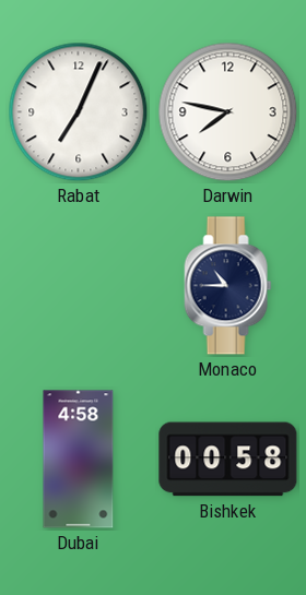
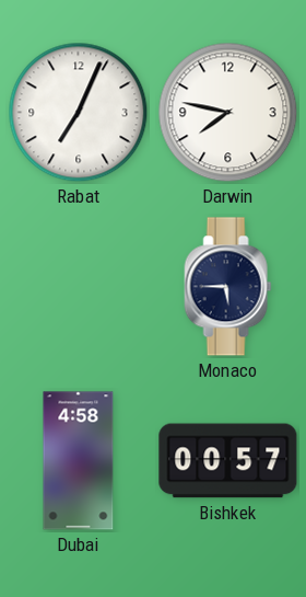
Monaco: 10:45 -> 5:45
Bishkek: 00:58 -> 00:57
